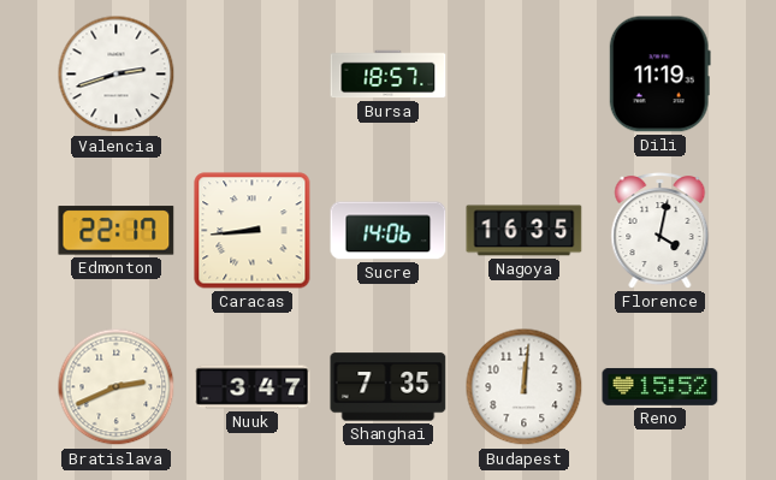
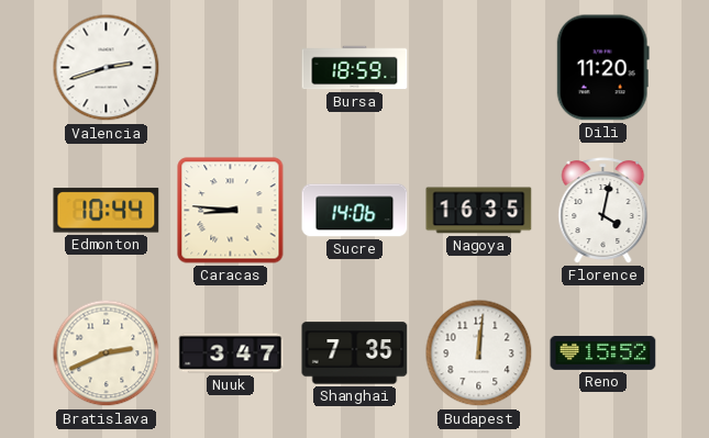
Bursa: 18:57 -> 18:59
Dili: 11:19 -> 11:20
Edmonton: 22:17 -> 10:44
Caracas: 8:44 -> 8:46
